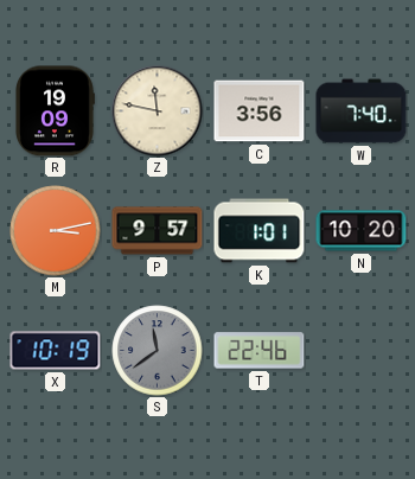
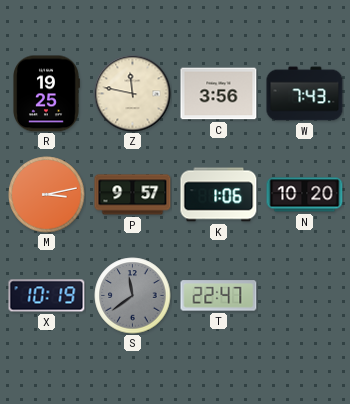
R: 19:09 -> 19:25
W: 7:40 -> 7:43
K: 1:01 -> 1:06
T: 22:46 -> 22:47
